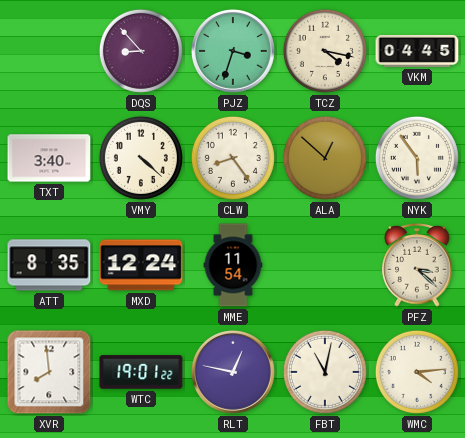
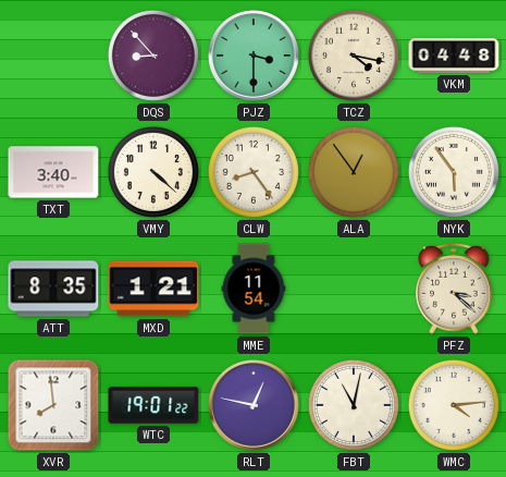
PJZ: 3:33 -> 3:30
VKM: 04:45 -> 04:48
ALA: 12:52 -> 12:54
MXD: 12:24 -> 1:21
